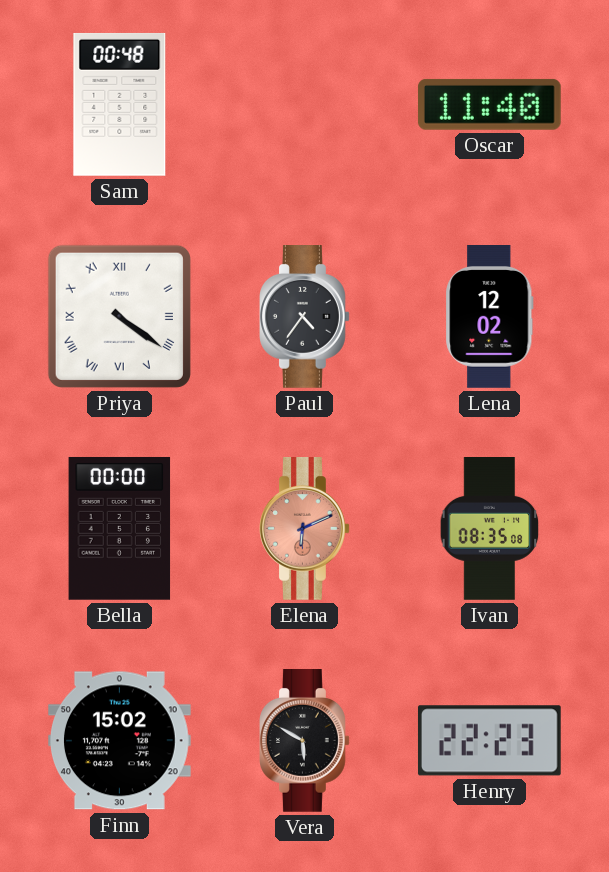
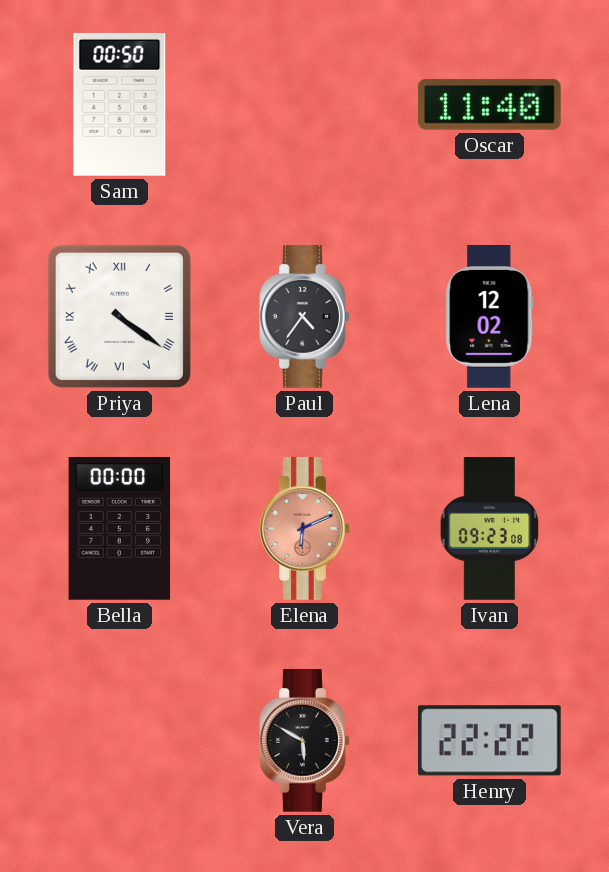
Sam: 00:48 -> 00:50
Ivan: 08:35 -> 09:23
Finn: 15:02 -> none
Henry: 22:23 -> 22:22
